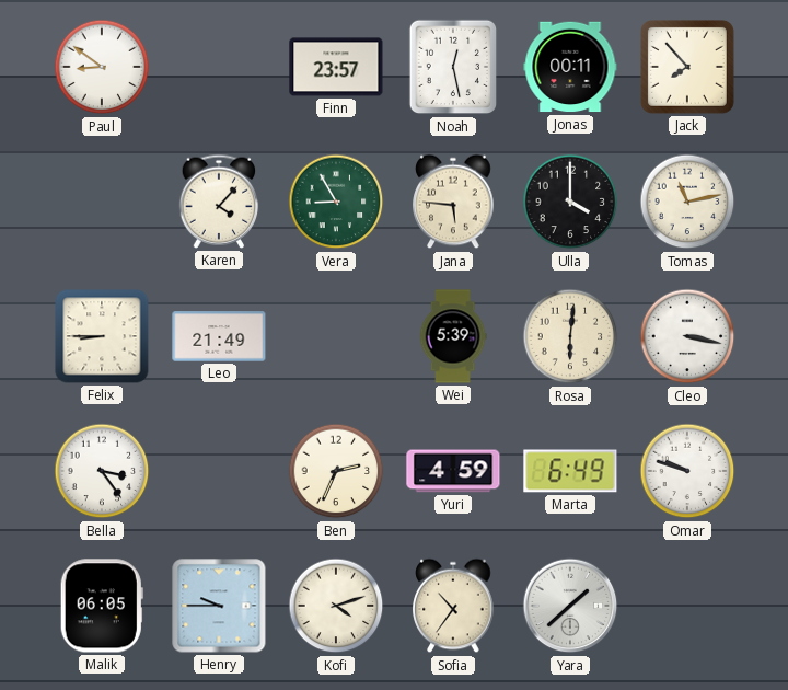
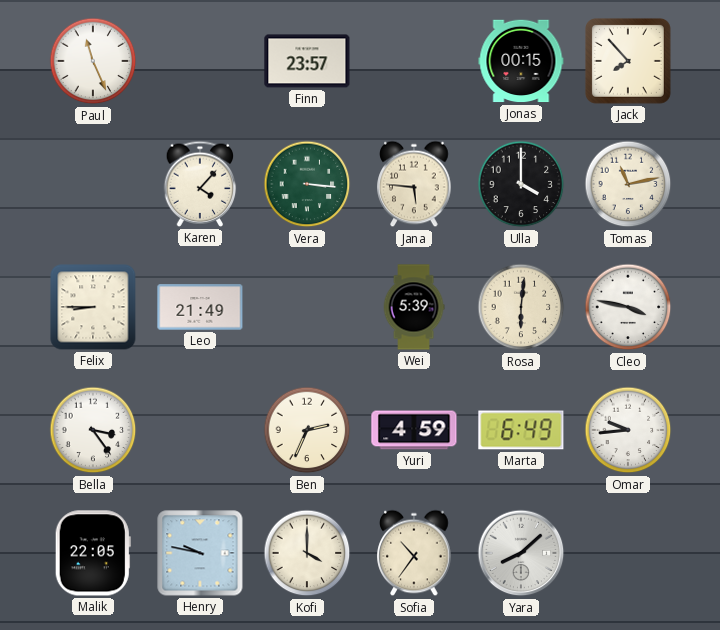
Paul: 8:51 -> 11:26
Noah: 12:28 -> none
Jonas: 00:11 -> 00:15
Vera: 8:55 -> 3:16
Cleo: 3:17 -> 3:47
Omar: 9:48 -> 9:44
Malik: 06:05 -> 22:05
Henry: 9:45 -> 9:47
Kofi: 4:12 -> 4:00
Yara: 1:38 -> 8:08
